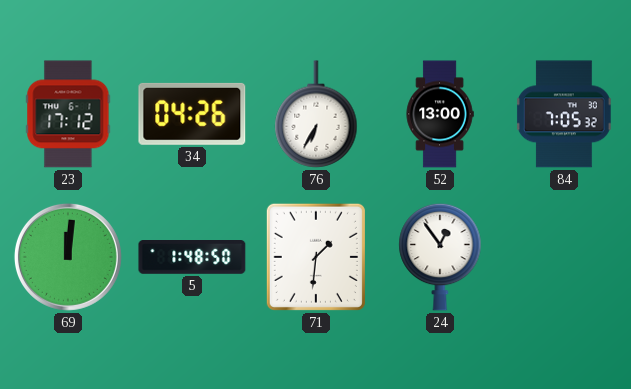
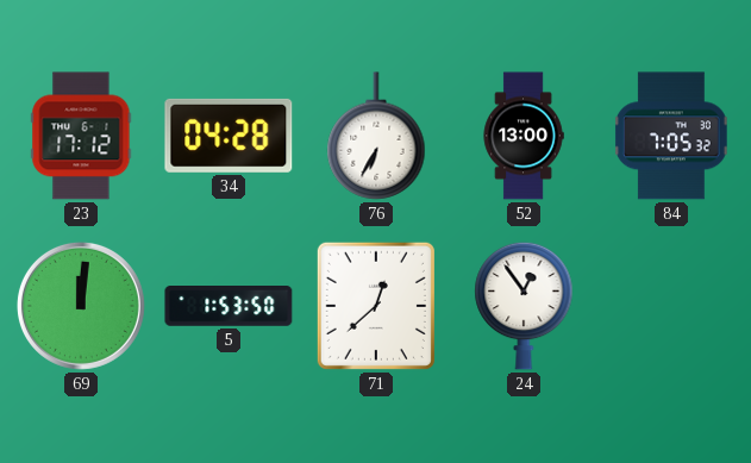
34: 04:26 -> 04:28
5: 1:48 -> 1:53
71: 1:31 -> 12:38
